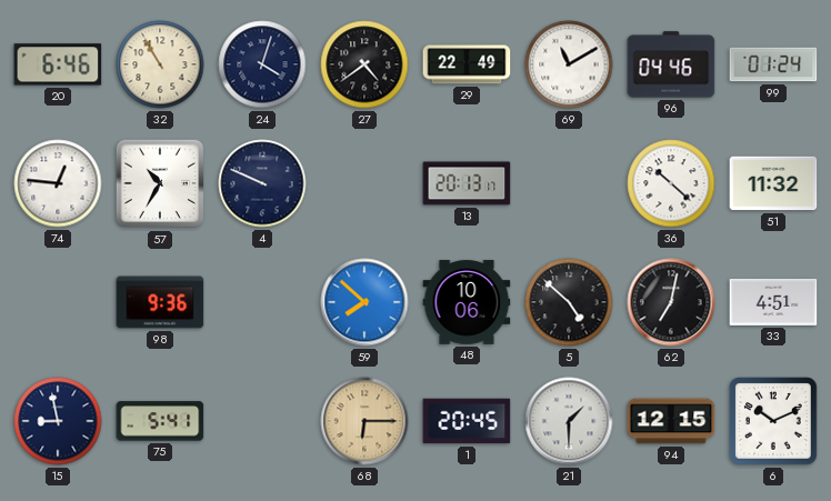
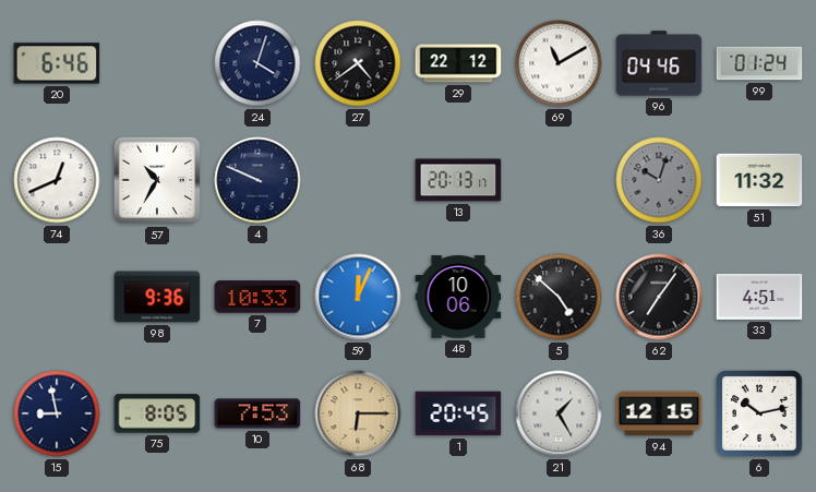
32: 10:55 -> none
29: 22:49 -> 22:12
74: 12:46 -> 12:41
36: 10:22 -> 10:03
36 dial: white -> grey
7: none -> 10:33
59: 7:52 -> 12:04
62: 7:02 -> 7:06
75: 5:41 -> 8:05
10: none -> 7:53
21: 1:30 -> 1:25
6: 10:11 -> 10:13
